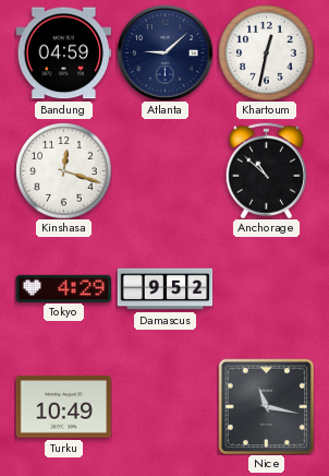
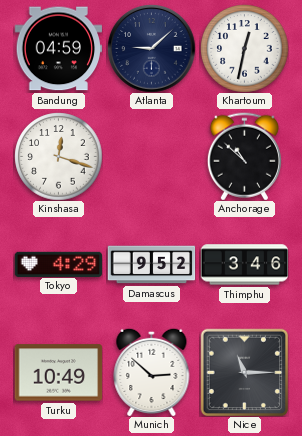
Thimphu: none -> 3:46
Munich: none -> 2:52
Nice: 11:17 -> 11:15
